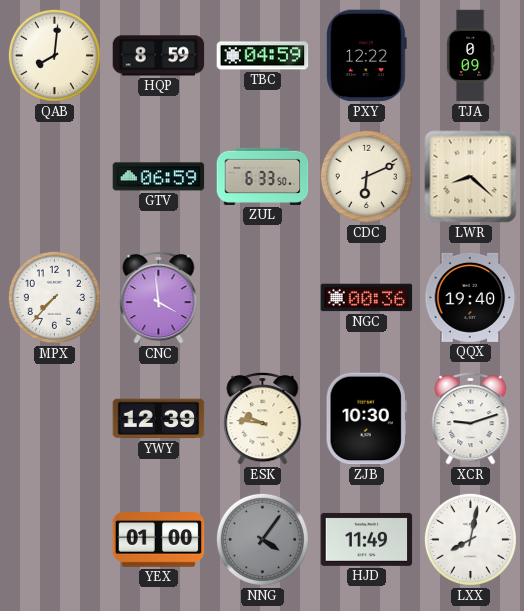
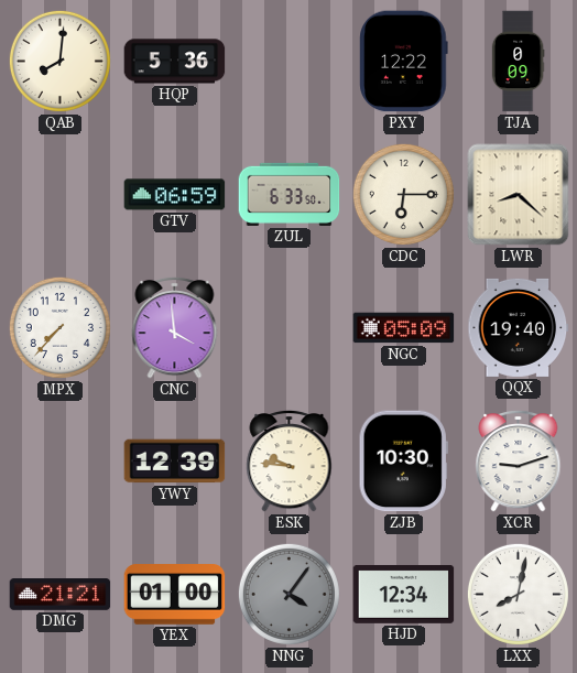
HQP: 8:59 -> 5:36
TBC: 04:59 -> none
CDC: 6:11 -> 6:15
NGC: 00:36 -> 05:09
DMG: none -> 21:21
HJD: 11:49 -> 12:34
